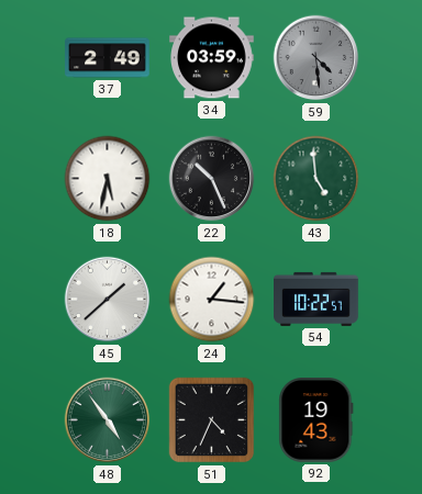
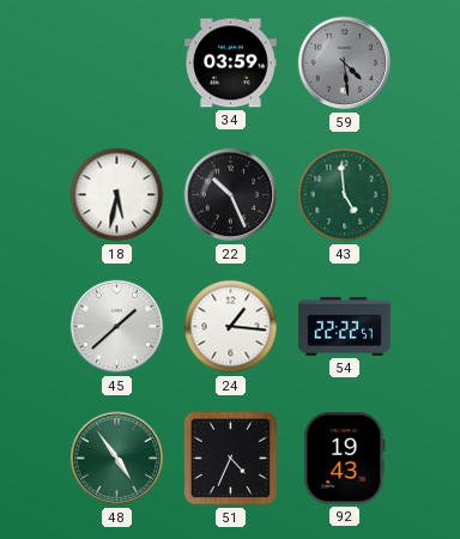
37: 2:49 -> none
54: 10:22 -> 22:22
